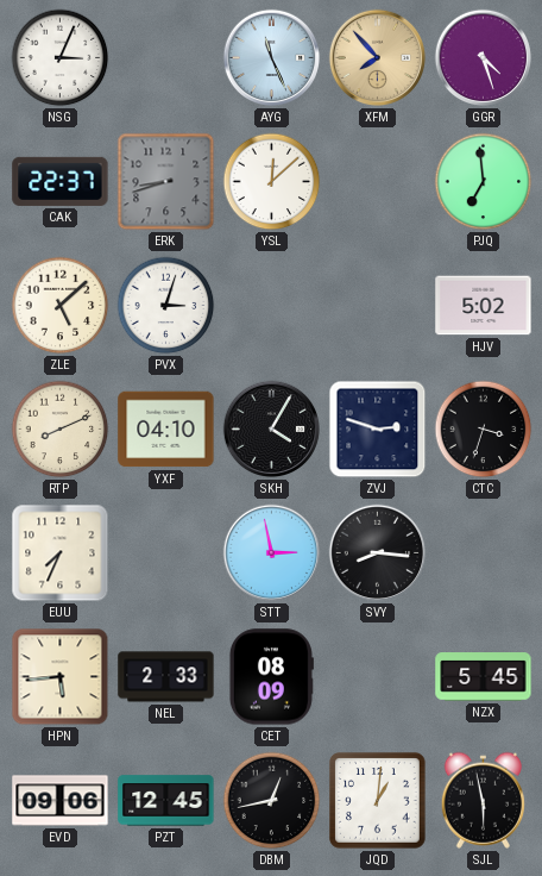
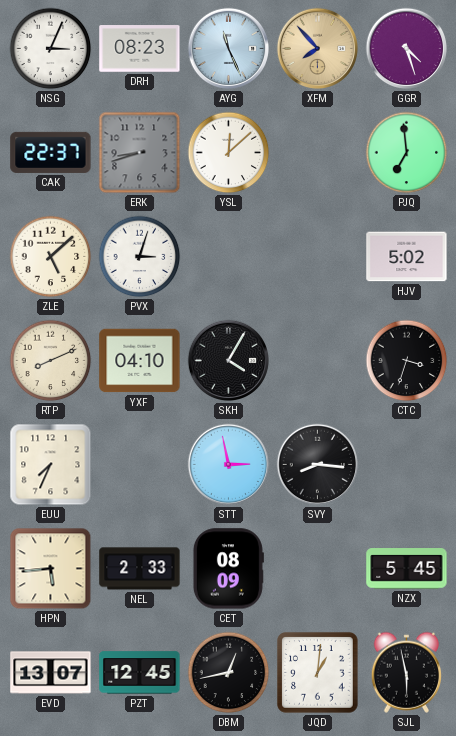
DRH: none -> 08:23
ZVJ: 2:48 -> none
EVD: 09:06 -> 13:07
